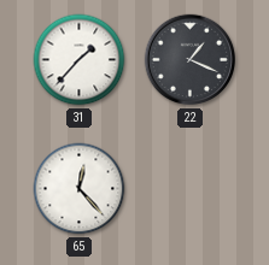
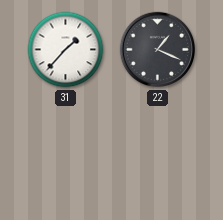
65: 12:23 -> none
